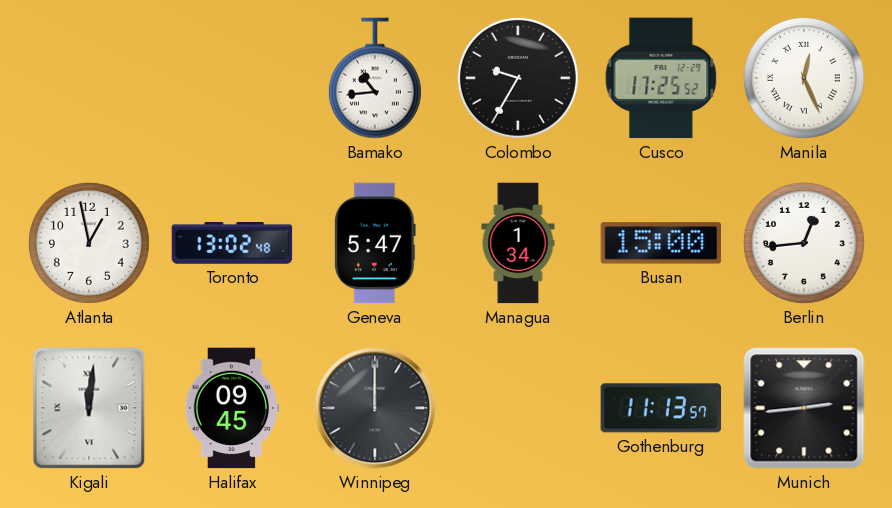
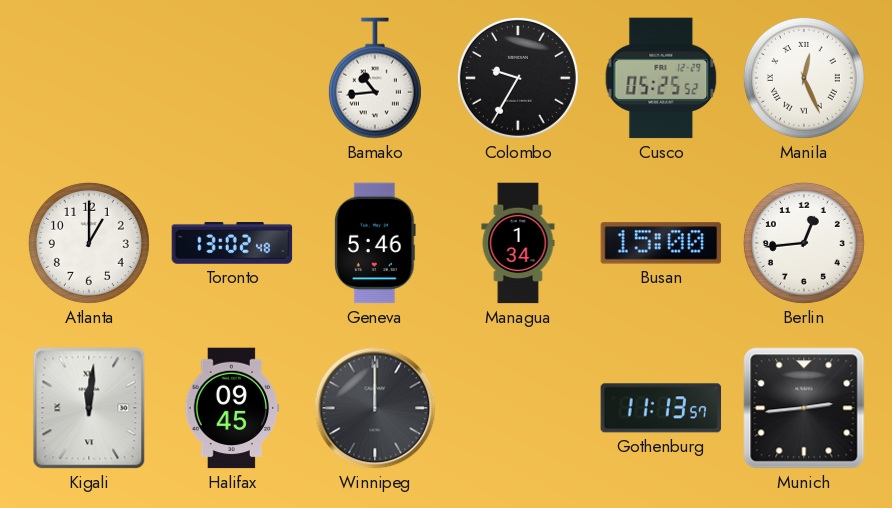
Cusco: 17:25 -> 05:25
Atlanta: 12:58 -> 1:00
Geneva: 5:47 -> 5:46
